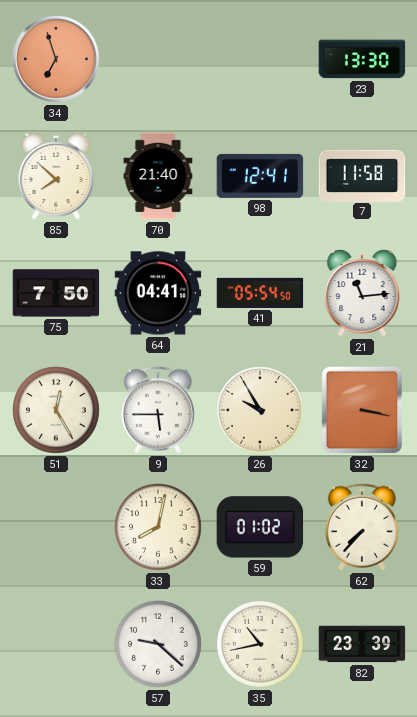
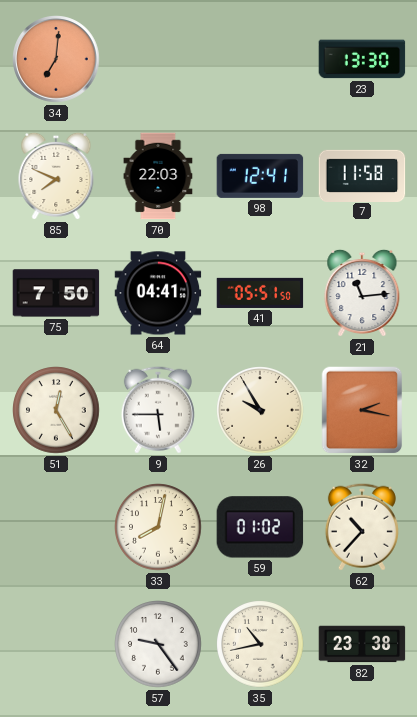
34: 6:57 -> 7:01
85: 7:52 -> 7:49
70: 21:40 -> 22:03
41: 05:54 -> 05:51
32: 3:17 -> 2:17
62: 7:37 -> 10:37
57: 9:22 -> 9:24
82: 23:39 -> 23:38
